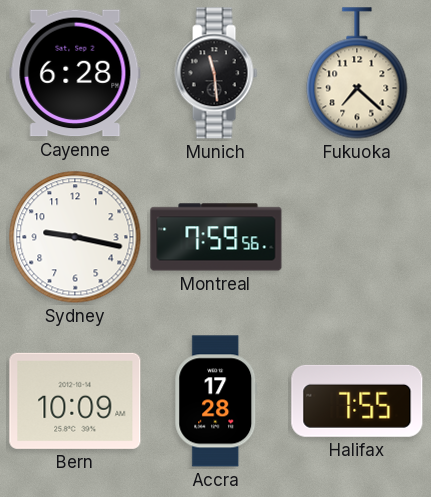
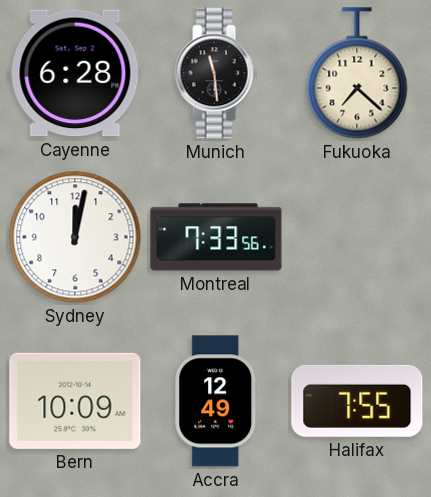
Sydney: 9:17 -> 12:02
Montreal: 7:59 -> 7:33
Accra: 17:28 -> 12:49
